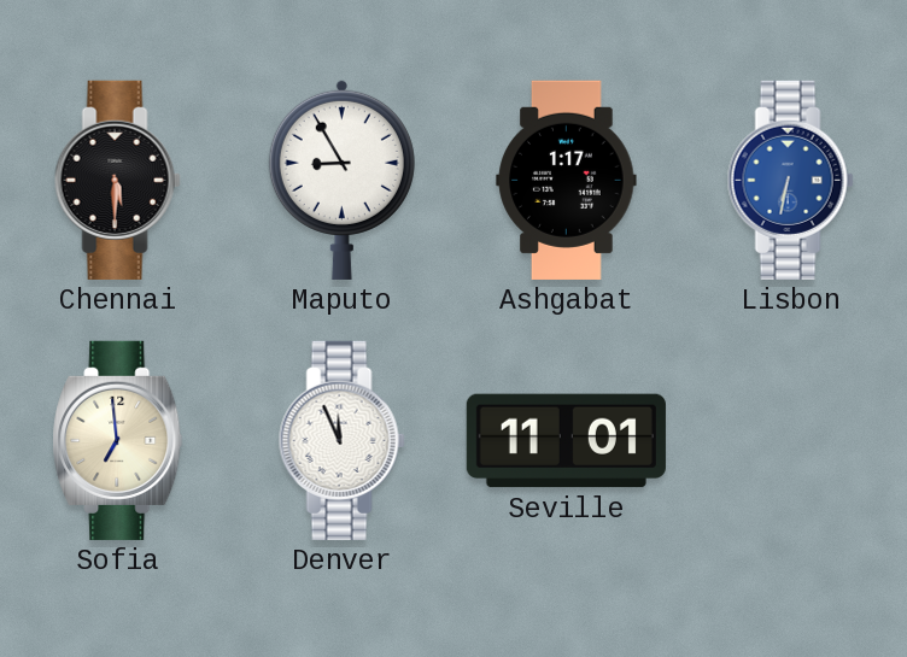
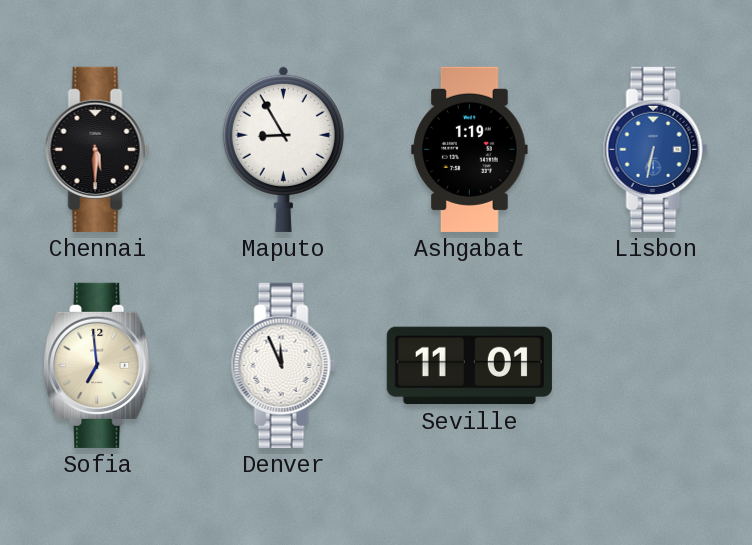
Ashgabat: 1:17 -> 1:19
